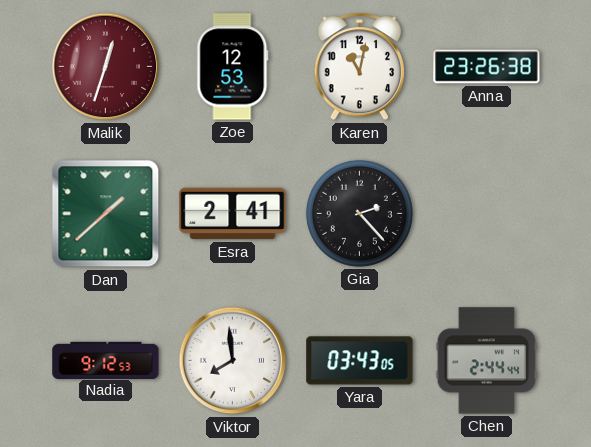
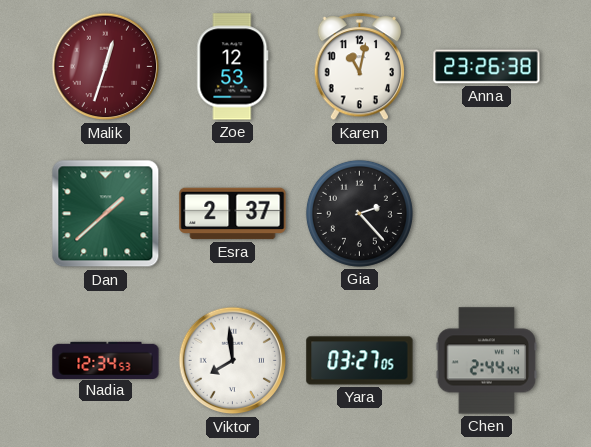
Esra: 2:41 -> 2:37
Nadia: 9:12 -> 12:34
Yara: 03:43 -> 03:27
